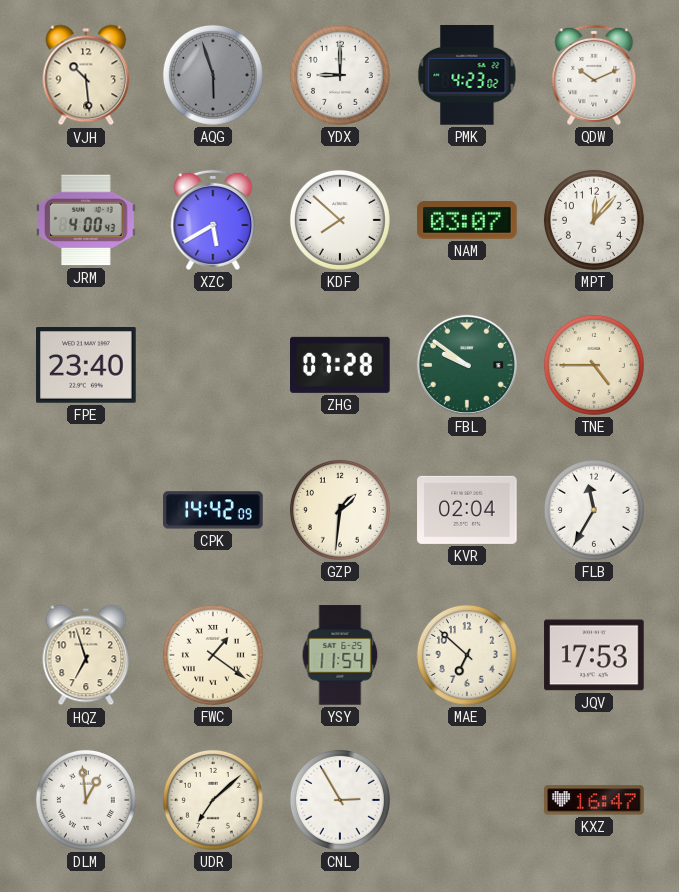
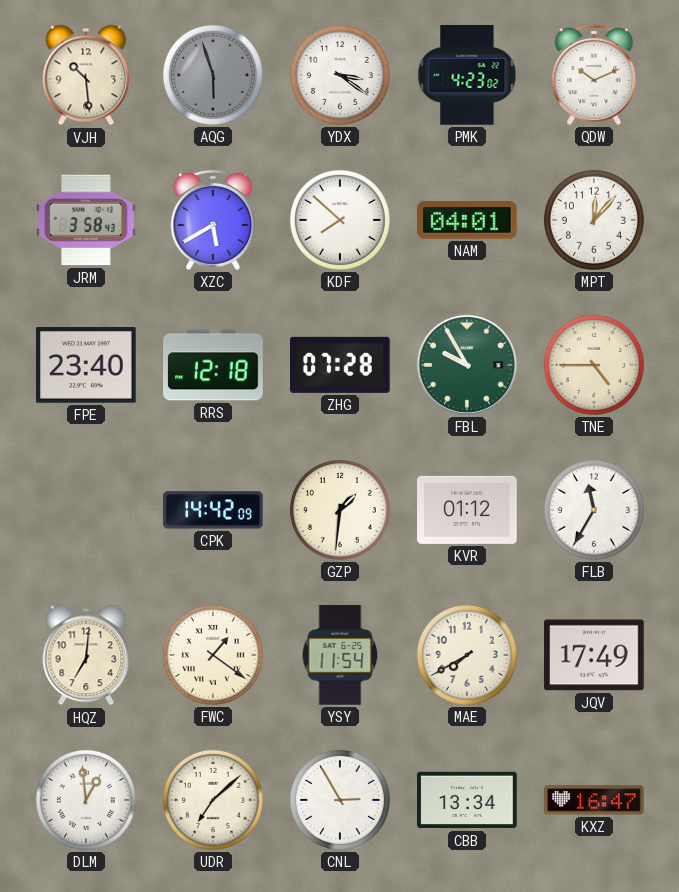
YDX: 9:00 -> 3:21
JRM: 4:00 -> 3:58
NAM: 03:07 -> 04:01
RRS: none -> 12:18
FBL: 9:51 -> 9:55
KVR: 02:04 -> 01:12
HQZ: 6:57 -> 7:01
MAE: 6:52 -> 7:40
JQV: 17:53 -> 17:49
CBB: none -> 13:34
